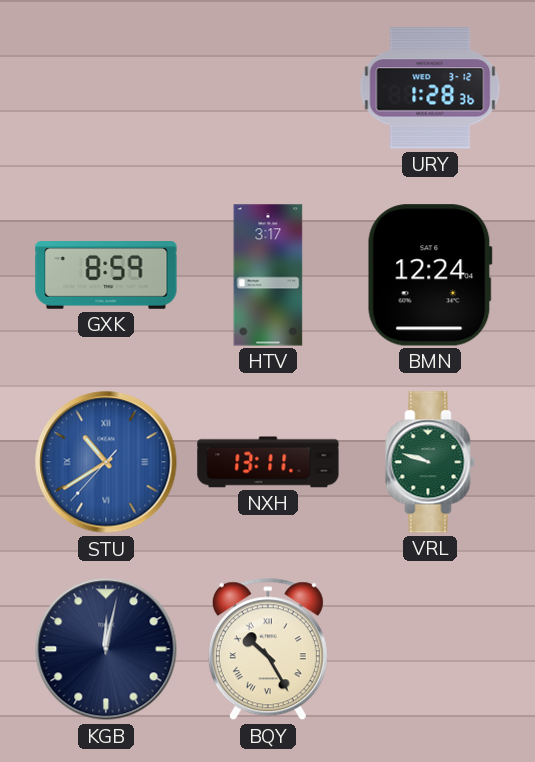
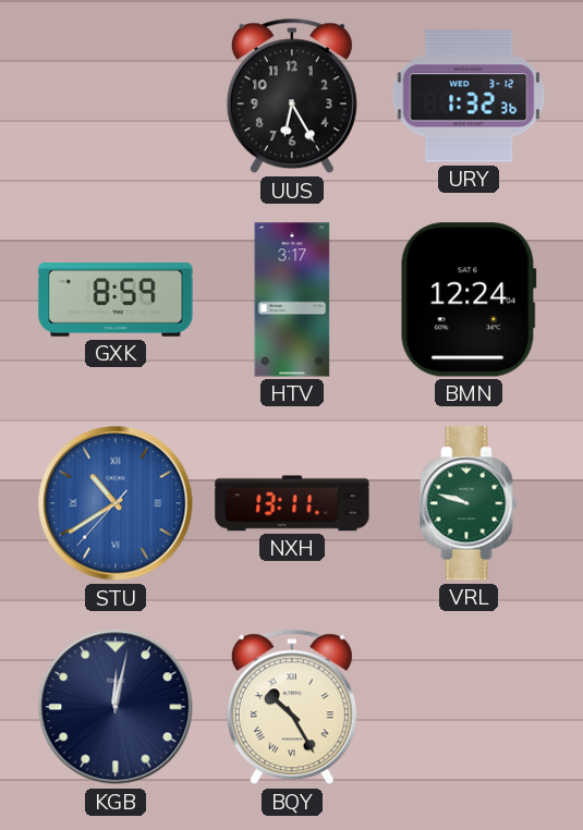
UUS: none -> 6:25
URY: 1:28 -> 1:32
